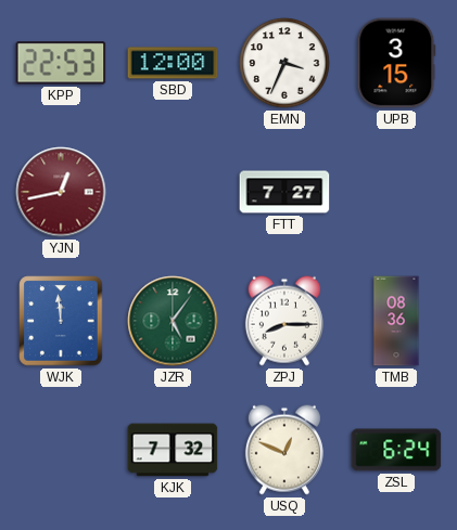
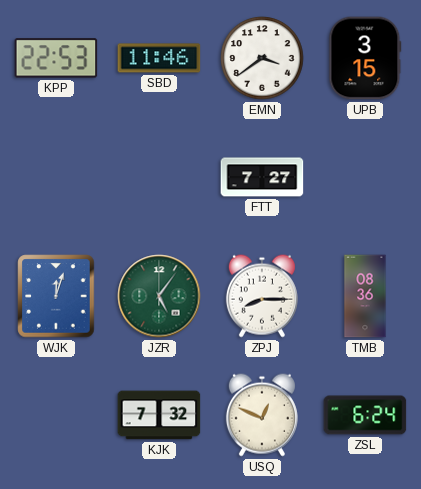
SBD: 12:00 -> 11:46
EMN: 3:34 -> 3:39
YJN: 12:43 -> none
WJK: 11:59 -> 12:03
